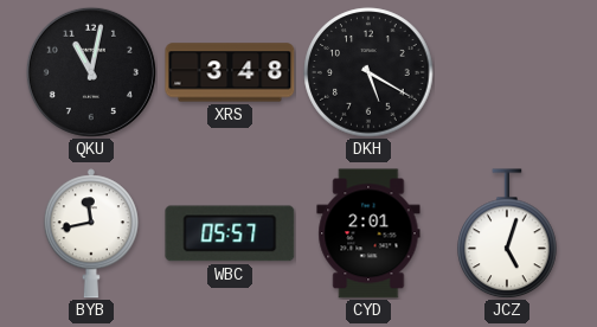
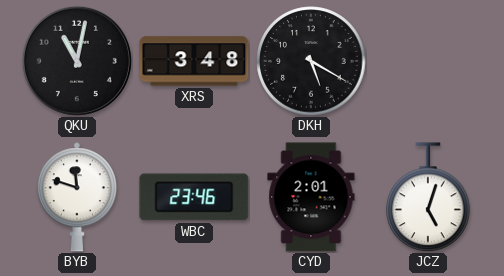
BYB: 11:43 -> 11:48
WBC: 05:57 -> 23:46
